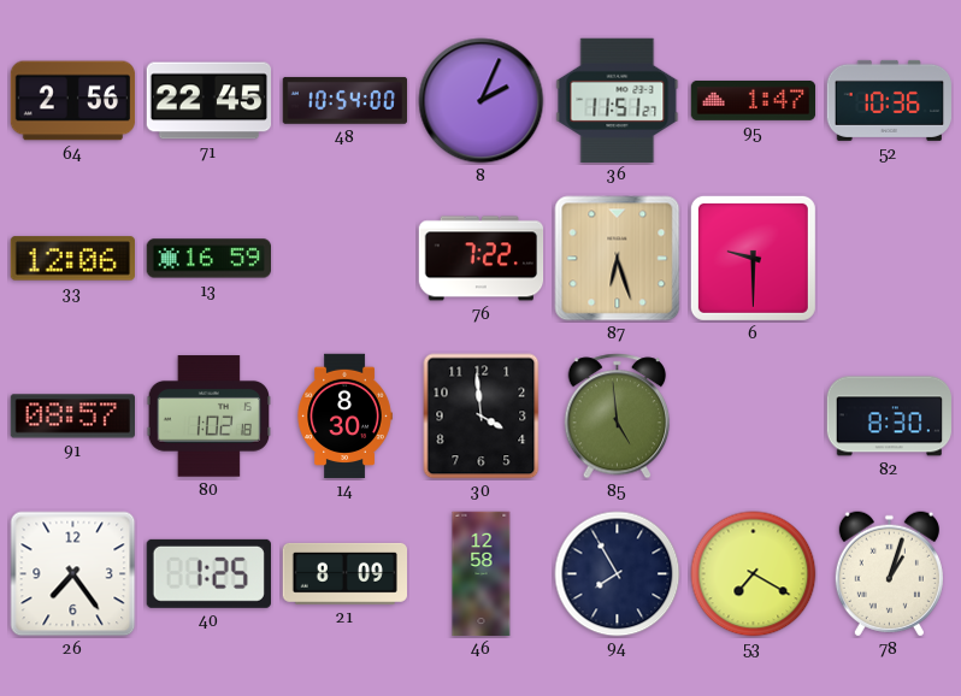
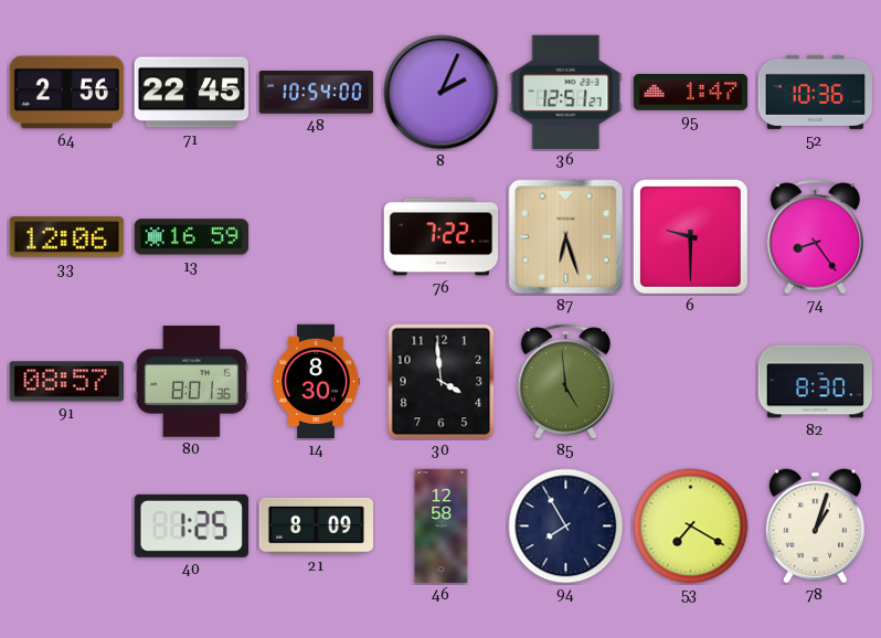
36: 11:51 -> 12:51
74: none -> 8:24
80: 1:02 -> 8:01
26: 7:24 -> none
